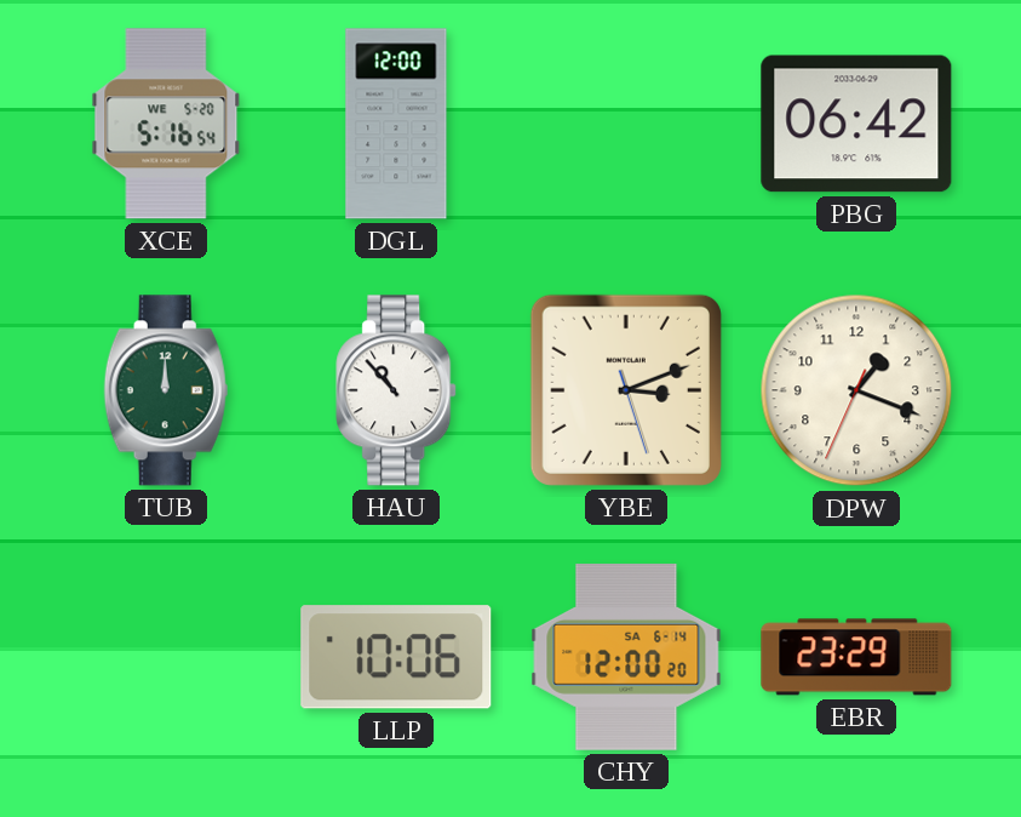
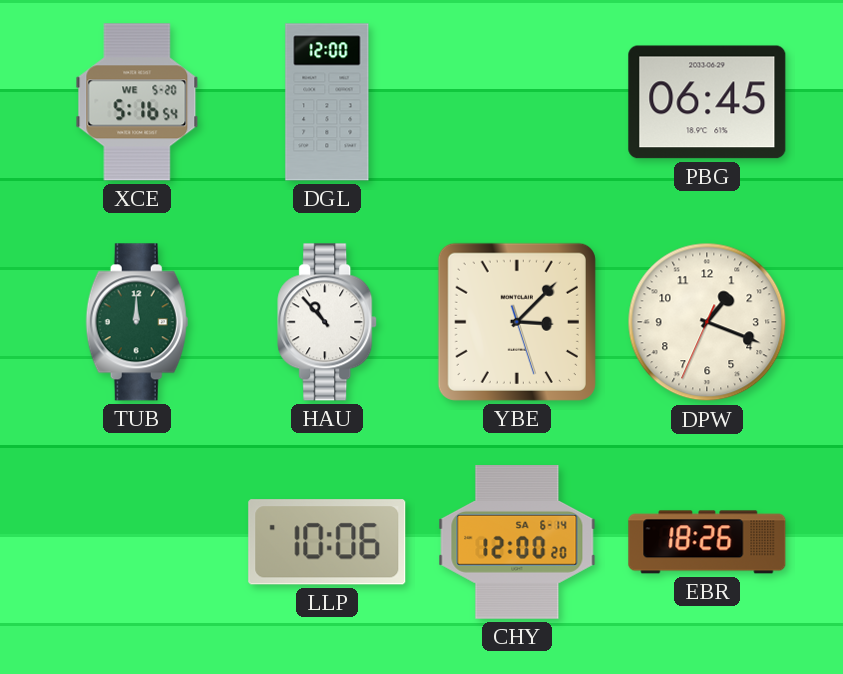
PBG: 06:42 -> 06:45
YBE: 3:11 -> 3:07
EBR: 23:29 -> 18:26
